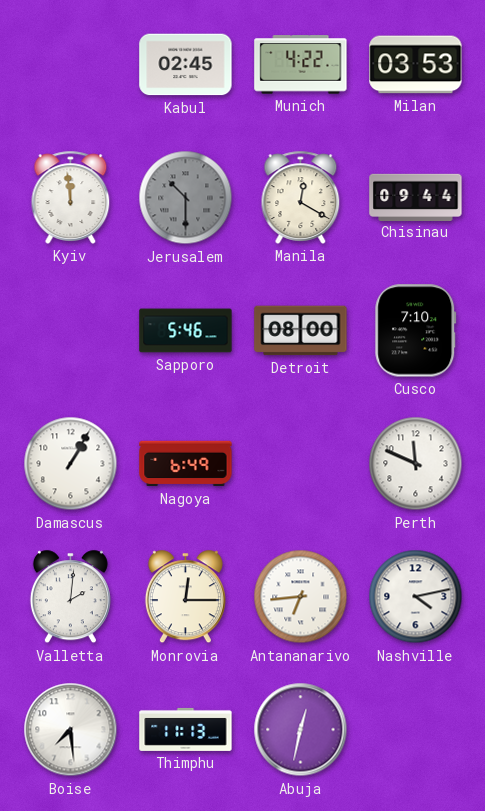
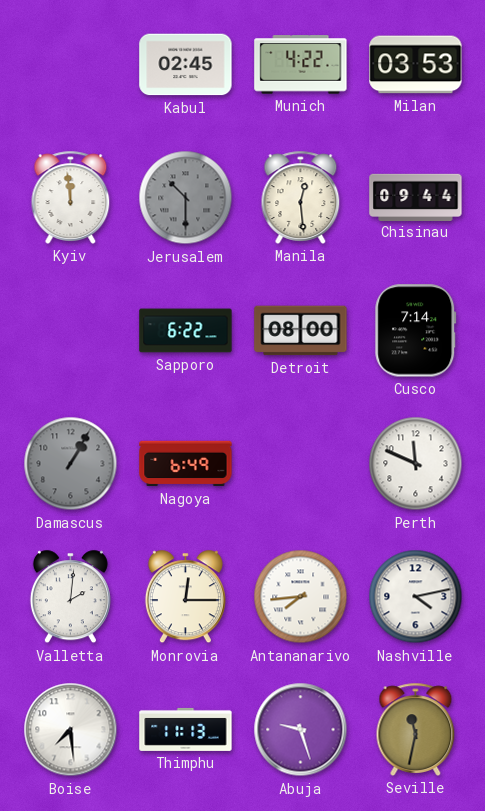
Manila: 12:20 -> 12:29
Sapporo: 5:46 -> 6:22
Cusco: 7:10 -> 7:14
Damascus dial: white -> grey
Antananarivo: 6:44 -> 7:44
Abuja: 12:32 -> 9:27
Seville: none -> 11:32
